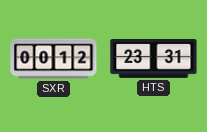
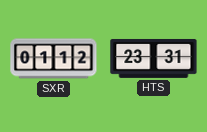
SXR: 00:12 -> 01:12
